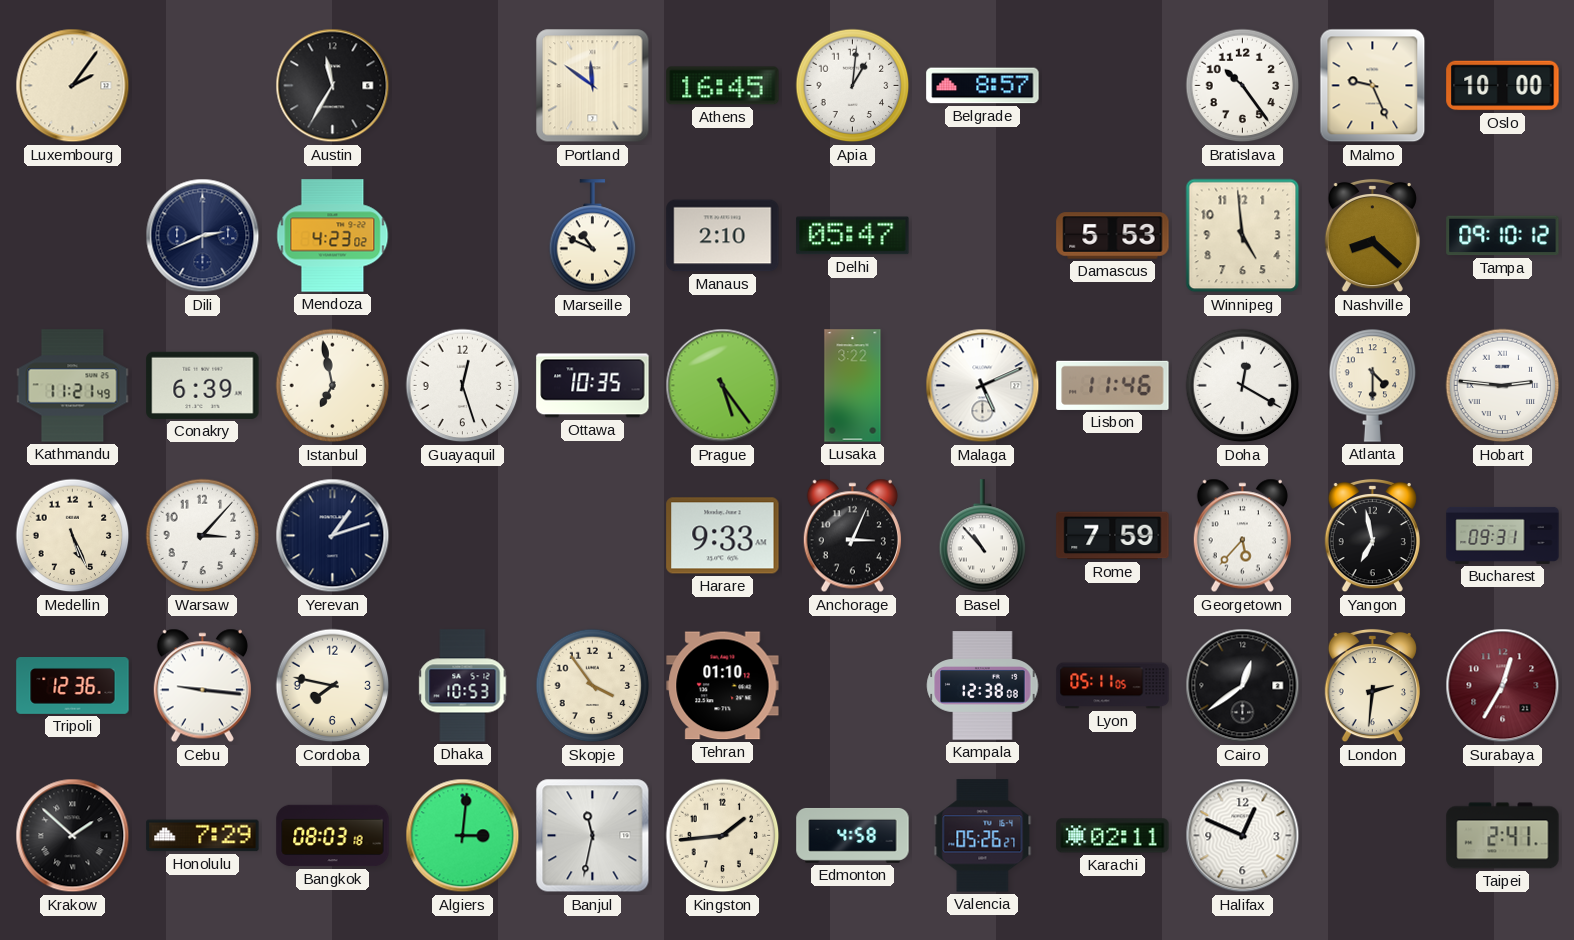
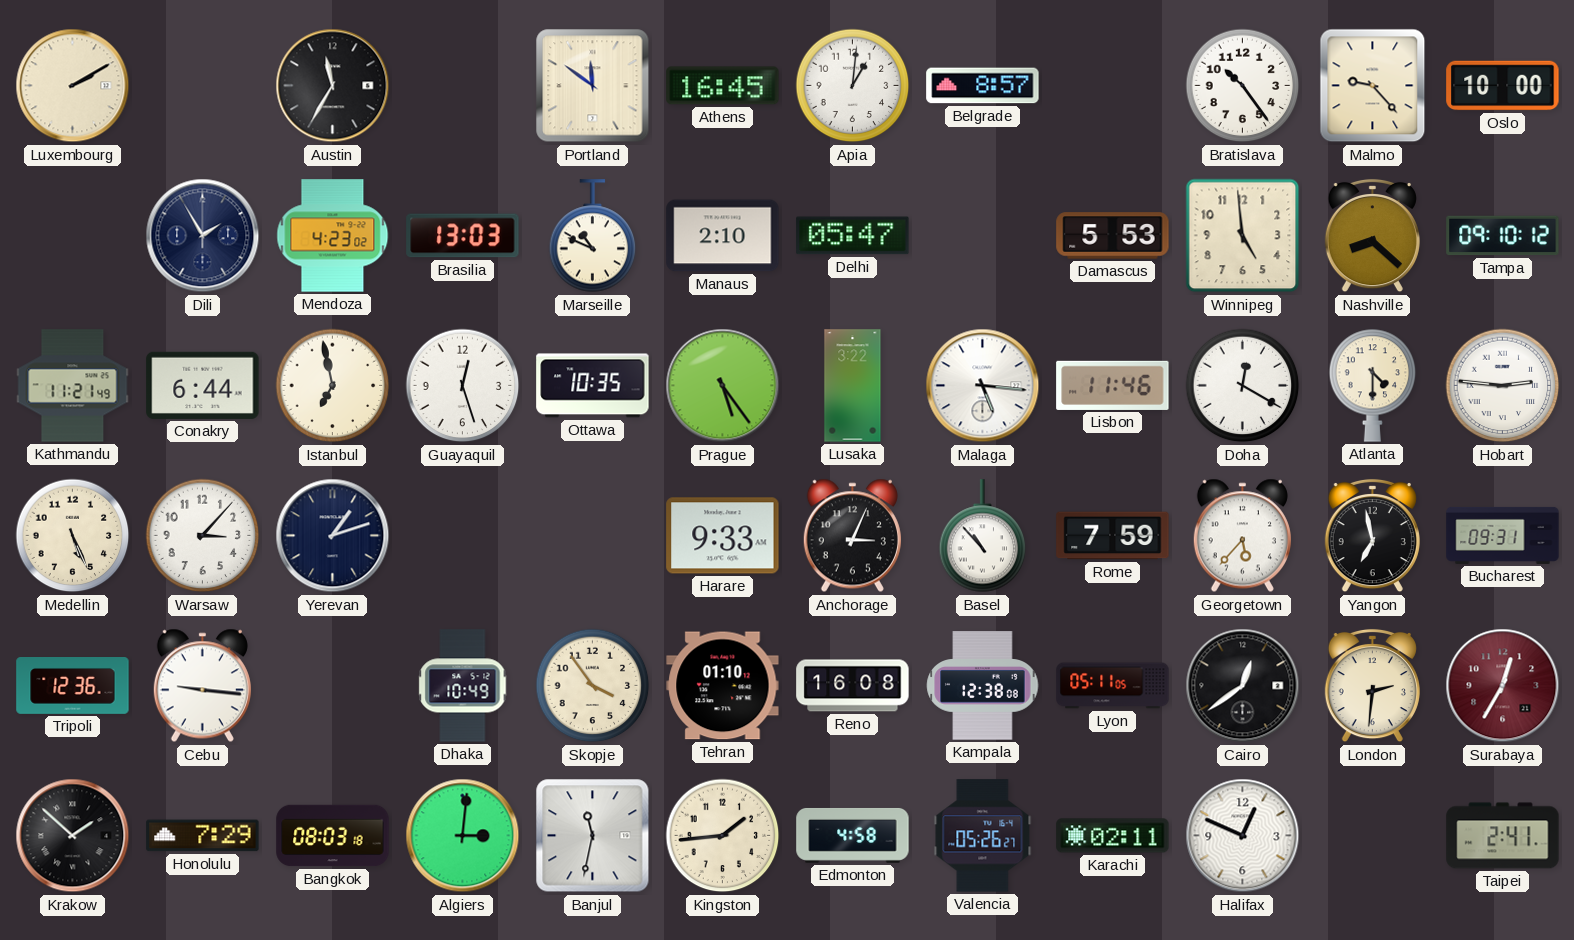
Luxembourg: 2:06 -> 2:10
Malmo: 9:26 -> 9:23
Dili: 2:41 -> 1:55
Brasilia: none -> 13:03
Conakry: 6:39 -> 6:44
Malaga: 5:11 -> 5:16
Cordoba: 7:47 -> none
Dhaka: 10:53 -> 10:49
Reno: none -> 16:08
